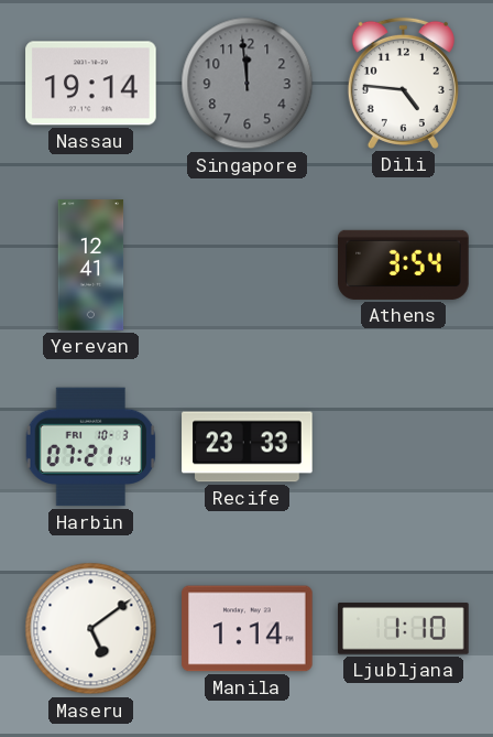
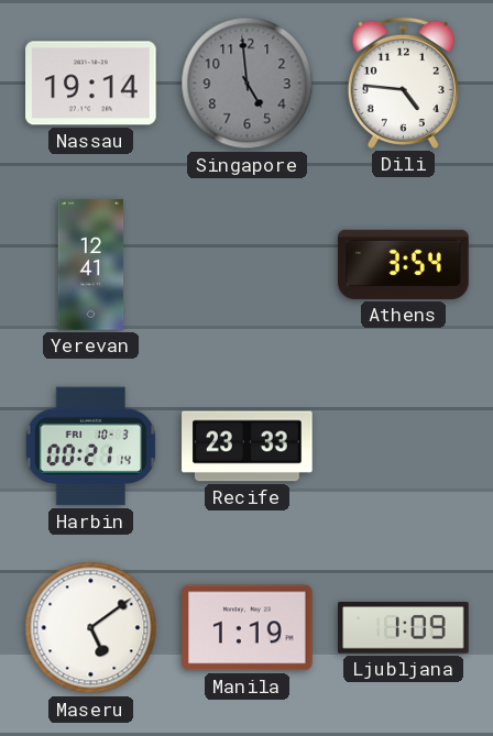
Singapore: 11:59 -> 4:59
Harbin: 07:21 -> 00:21
Manila: 1:14 -> 1:19
Ljubljana: 1:10 -> 1:09
